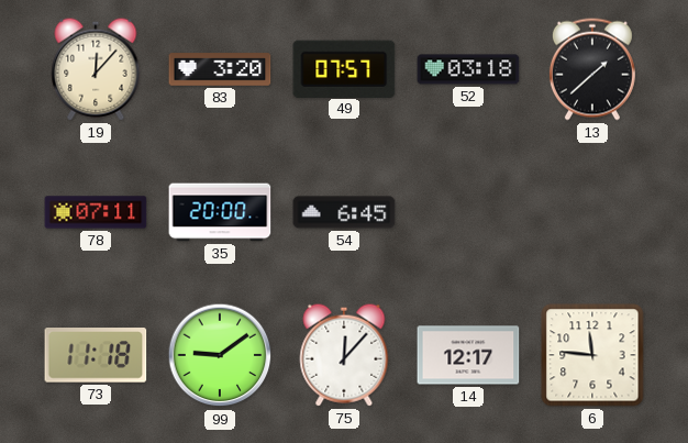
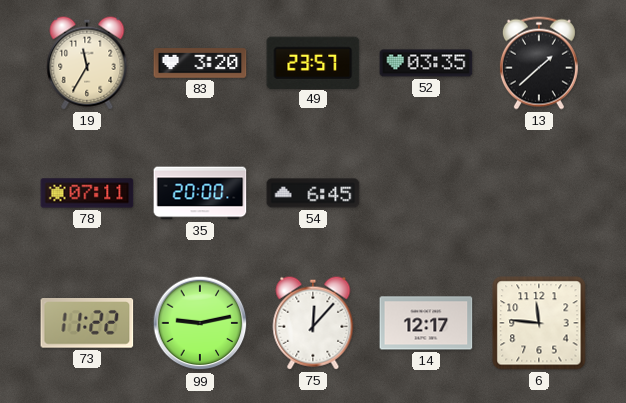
19: 12:07 -> 11:35
49: 07:57 -> 23:57
52: 03:18 -> 03:35
73: 11:18 -> 11:22
99: 9:09 -> 9:13
